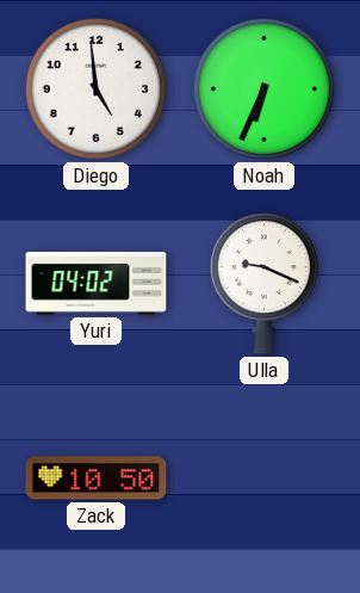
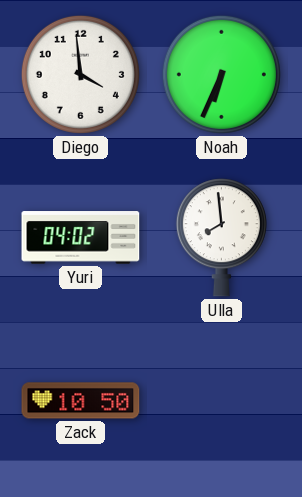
Diego: 4:59 -> 3:59
Ulla: 9:19 -> 7:59
